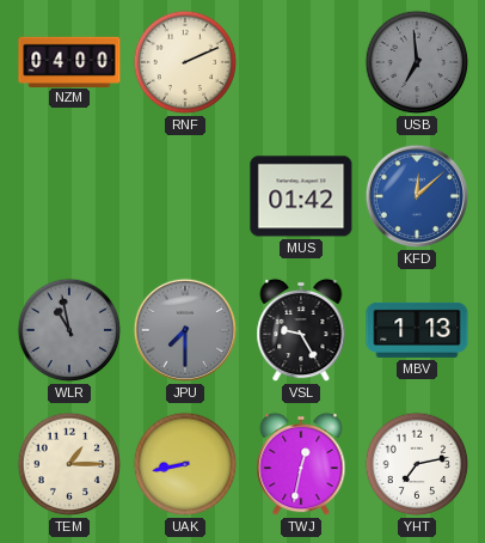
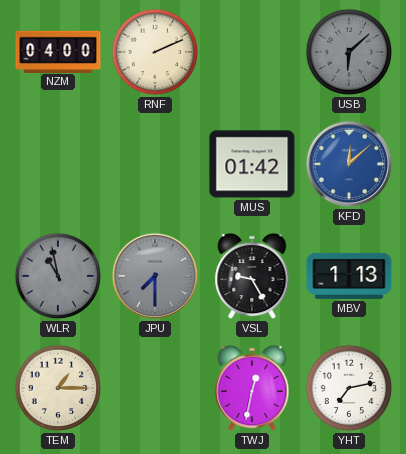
USB: 6:59 -> 6:08
UAK: 8:43 -> none
